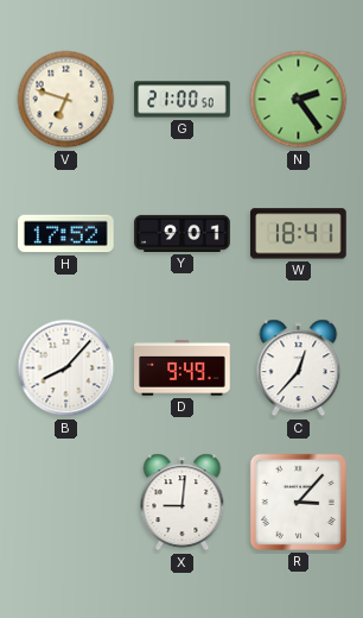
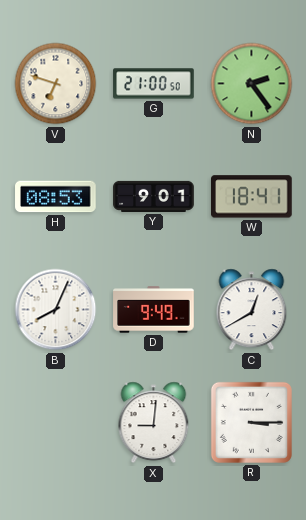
H: 17:52 -> 08:53
B: 8:07 -> 8:04
C: 12:37 -> 12:40
R: 3:07 -> 3:15
